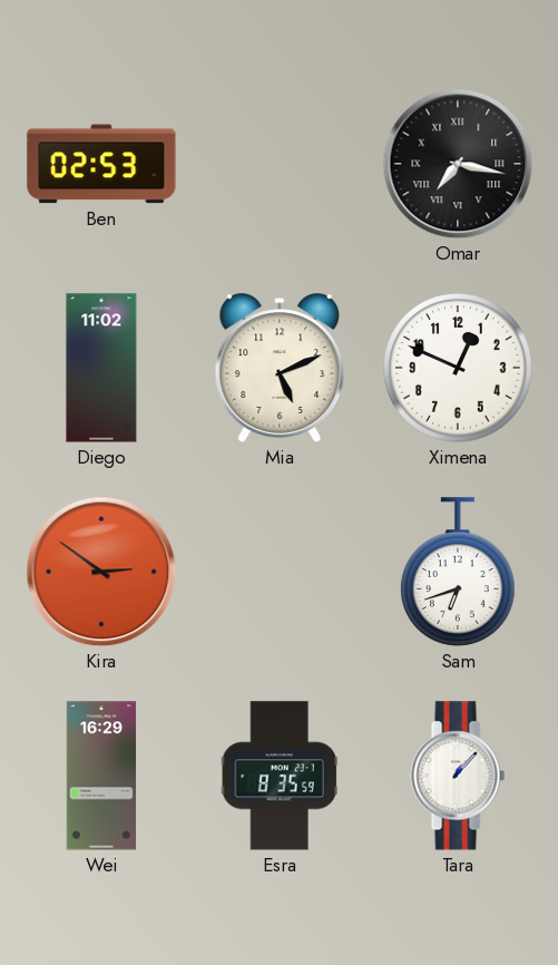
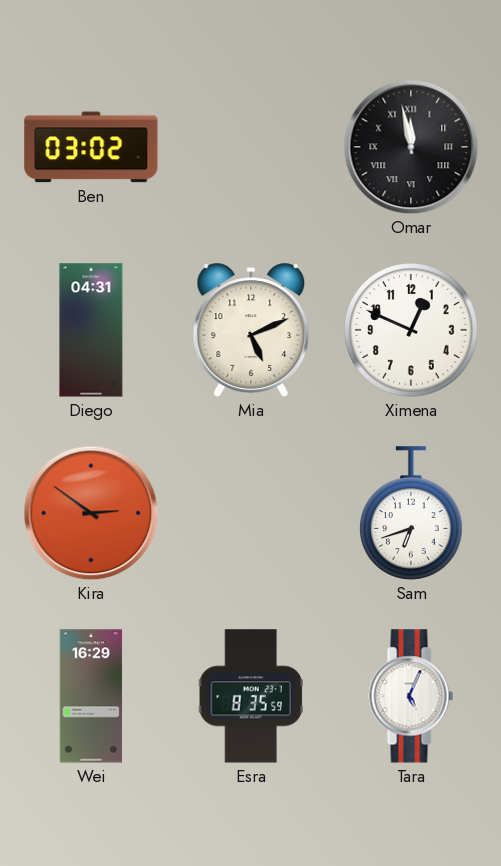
Ben: 02:53 -> 03:02
Omar: 7:17 -> 11:58
Diego: 11:02 -> 04:31
Tara: 1:07 -> 5:04
